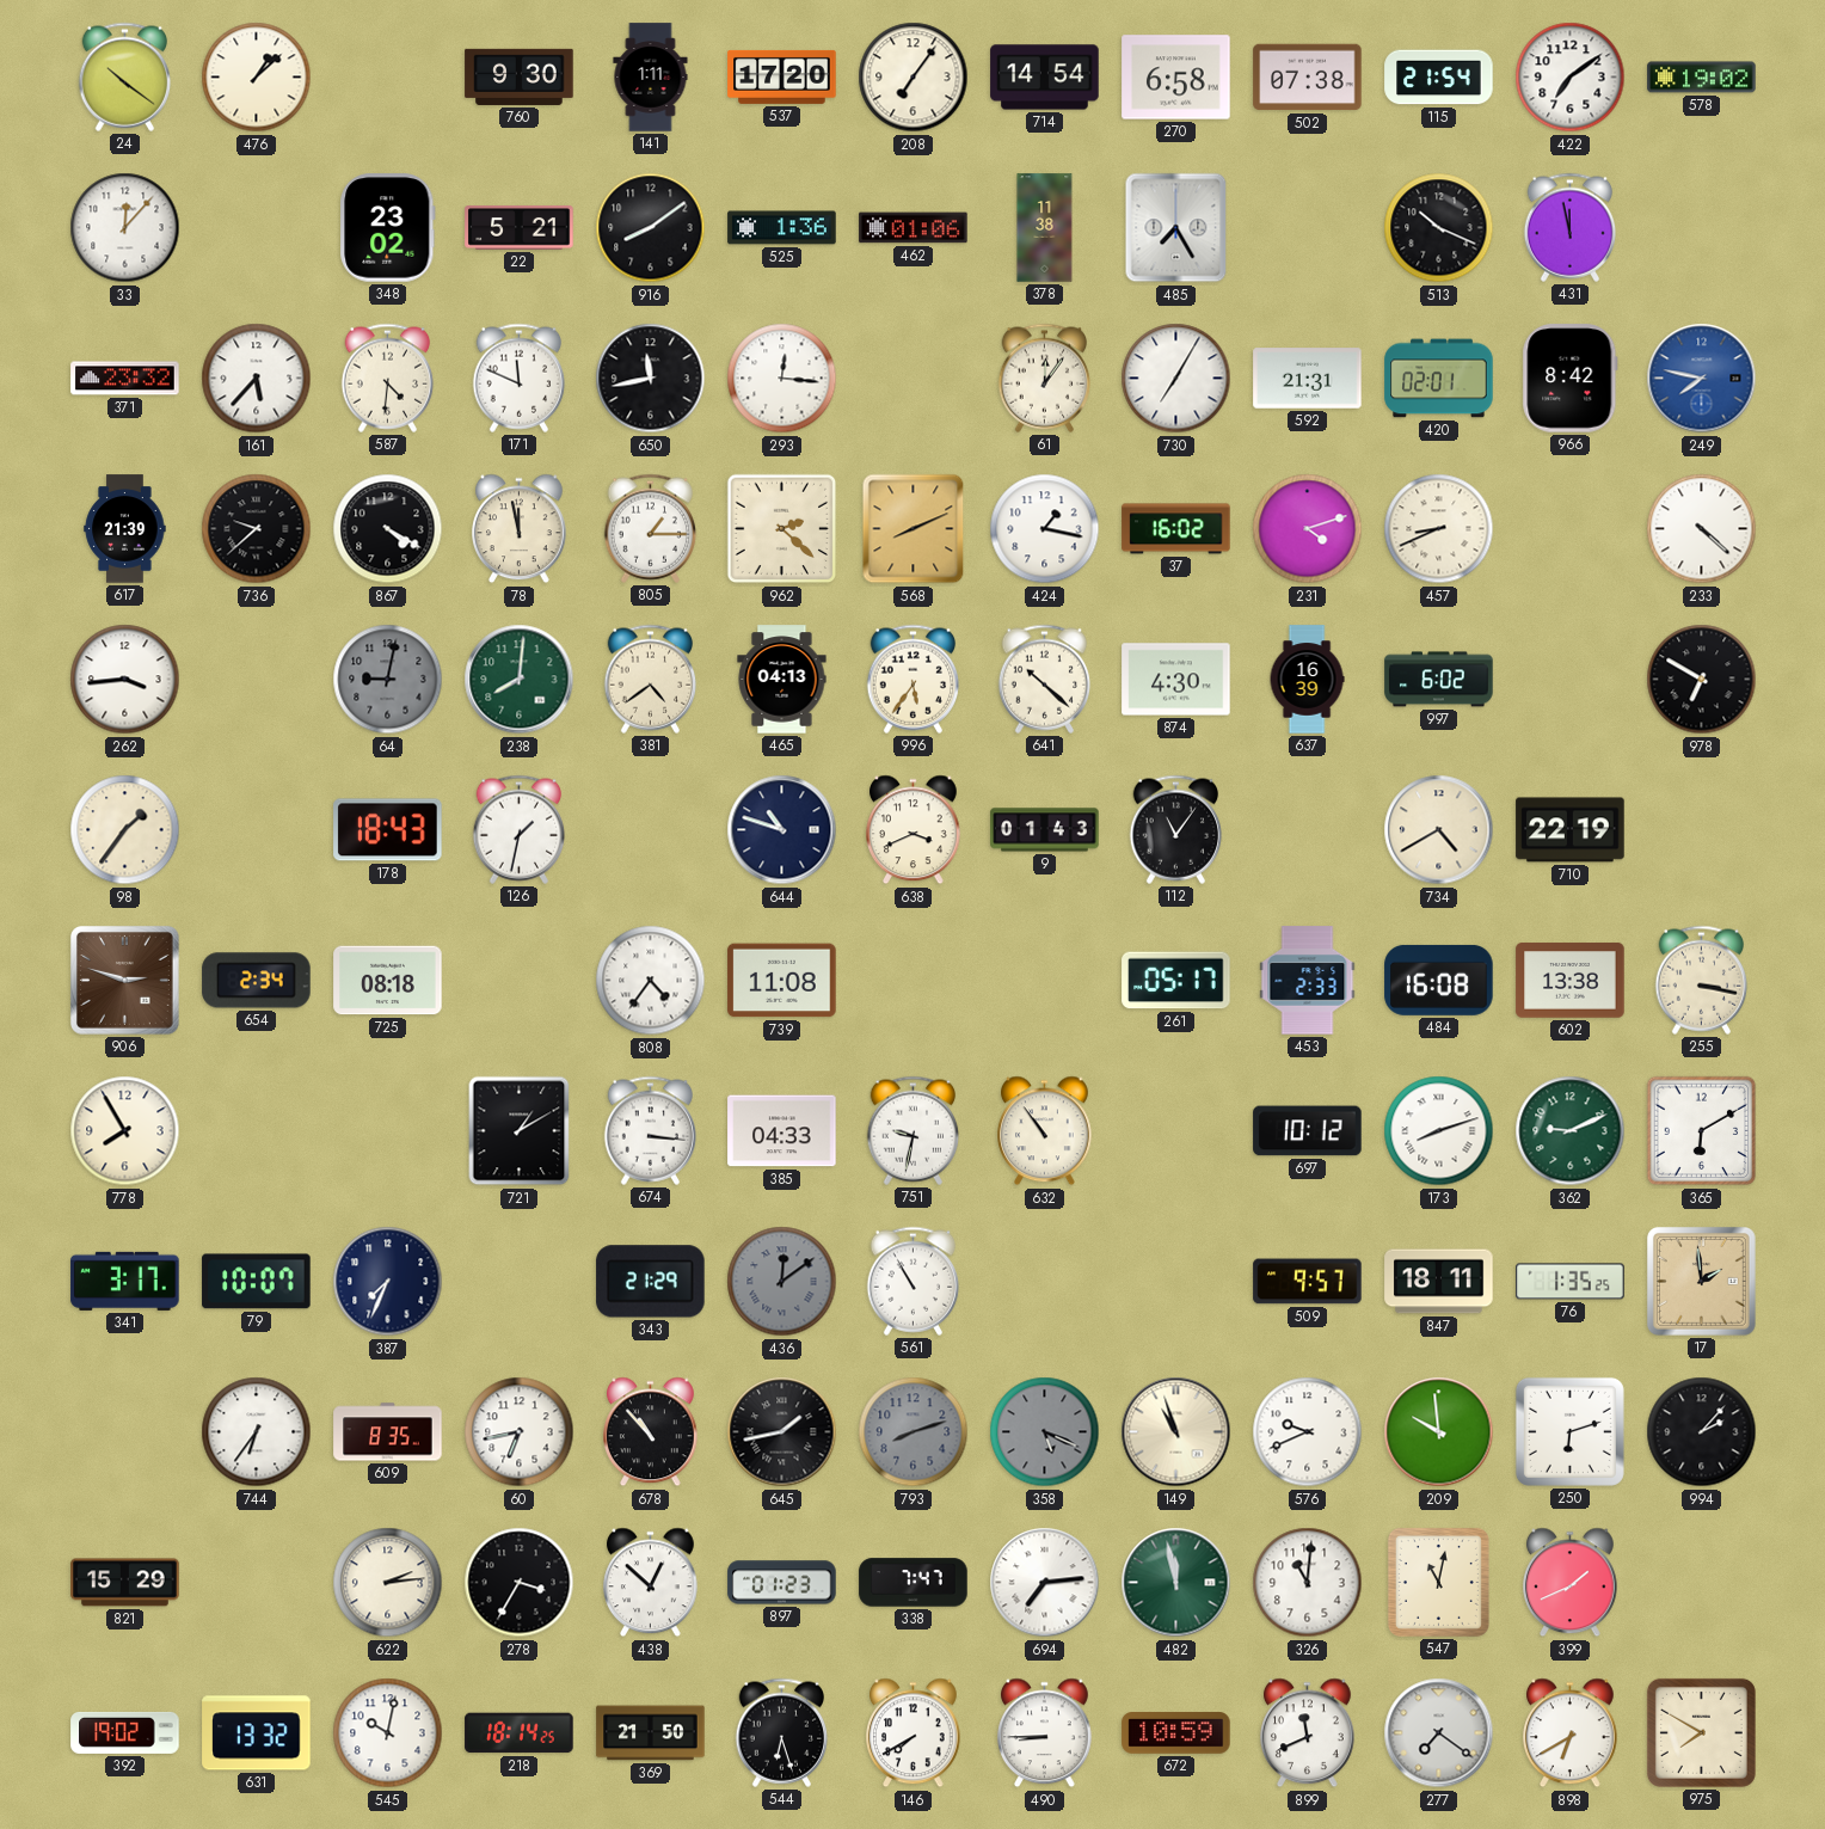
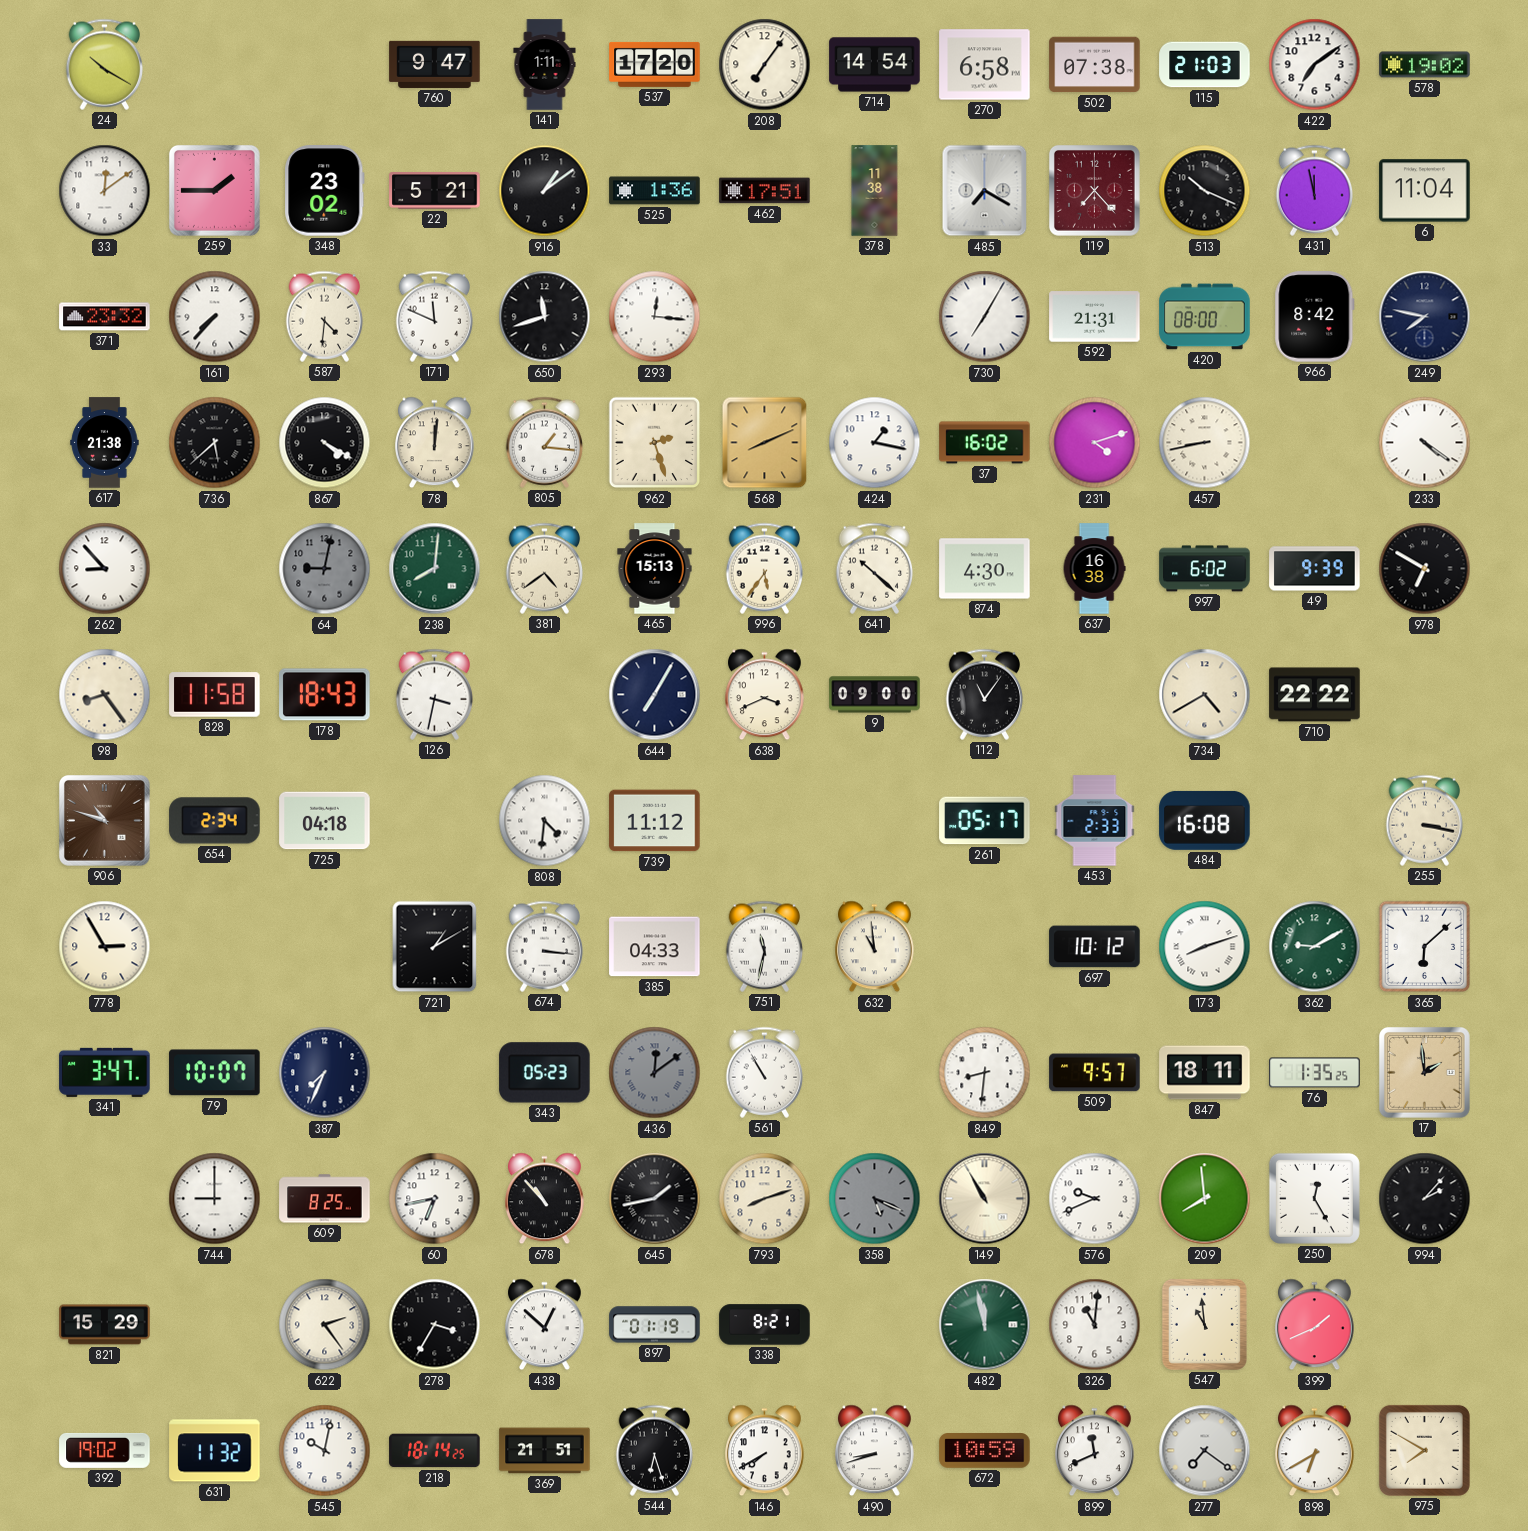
24: 10:21 -> 10:20
476: 1:08 -> none
760: 9:30 -> 9:47
115: 21:54 -> 21:03
33: 12:07 -> 12:09
259: none -> 1:45
916: 8:09 -> 1:09
462: 01:06 -> 17:51
485: 7:25 -> 7:20
119: none -> 7:23
6: none -> 11:04
161: 5:37 -> 7:37
650: 11:43 -> 11:42
61: 12:06 -> none
420: 02:01 -> 08:00
249 dial: blue -> navy
617: 21:39 -> 21:38
736: 9:38 -> 5:38
78: 11:58 -> 12:01
805: 1:15 -> 1:16
962: 2:22 -> 2:27
457: 8:41 -> 8:43
233: 4:22 -> 4:21
262: 3:44 -> 8:53
465: 04:13 -> 15:13
637: 16:39 -> 16:38
49: none -> 9:39
98: 1:36 -> 8:24
828: none -> 11:58
126: 1:32 -> 3:32
644: 10:48 -> 7:05
9: 01:43 -> 09:00
710: 22:19 -> 22:22
906: 2:48 -> 10:48
725: 08:18 -> 04:18
808: 4:36 -> 4:31
739: 11:08 -> 11:12
602: 13:38 -> none
778: 7:55 -> 2:55
751: 9:32 -> 11:32
632: 10:54 -> 10:59
362: 9:11 -> 9:10
365: 6:10 -> 6:08
341: 3:17 -> 3:47
343: 21:29 -> 05:23
849: none -> 8:31
744: 6:36 -> 9:00
609: 8:35 -> 8:25
793 dial: grey -> cream
149: 10:57 -> 10:55
209: 9:59 -> 7:59
250: 6:12 -> 12:25
622: 2:14 -> 2:24
897: 01:23 -> 01:19
338: 7:47 -> 8:21
694: 7:14 -> none
547: 11:02 -> 10:59
631: 13:32 -> 11:32
369: 21:50 -> 21:51
490: 8:45 -> 8:42
